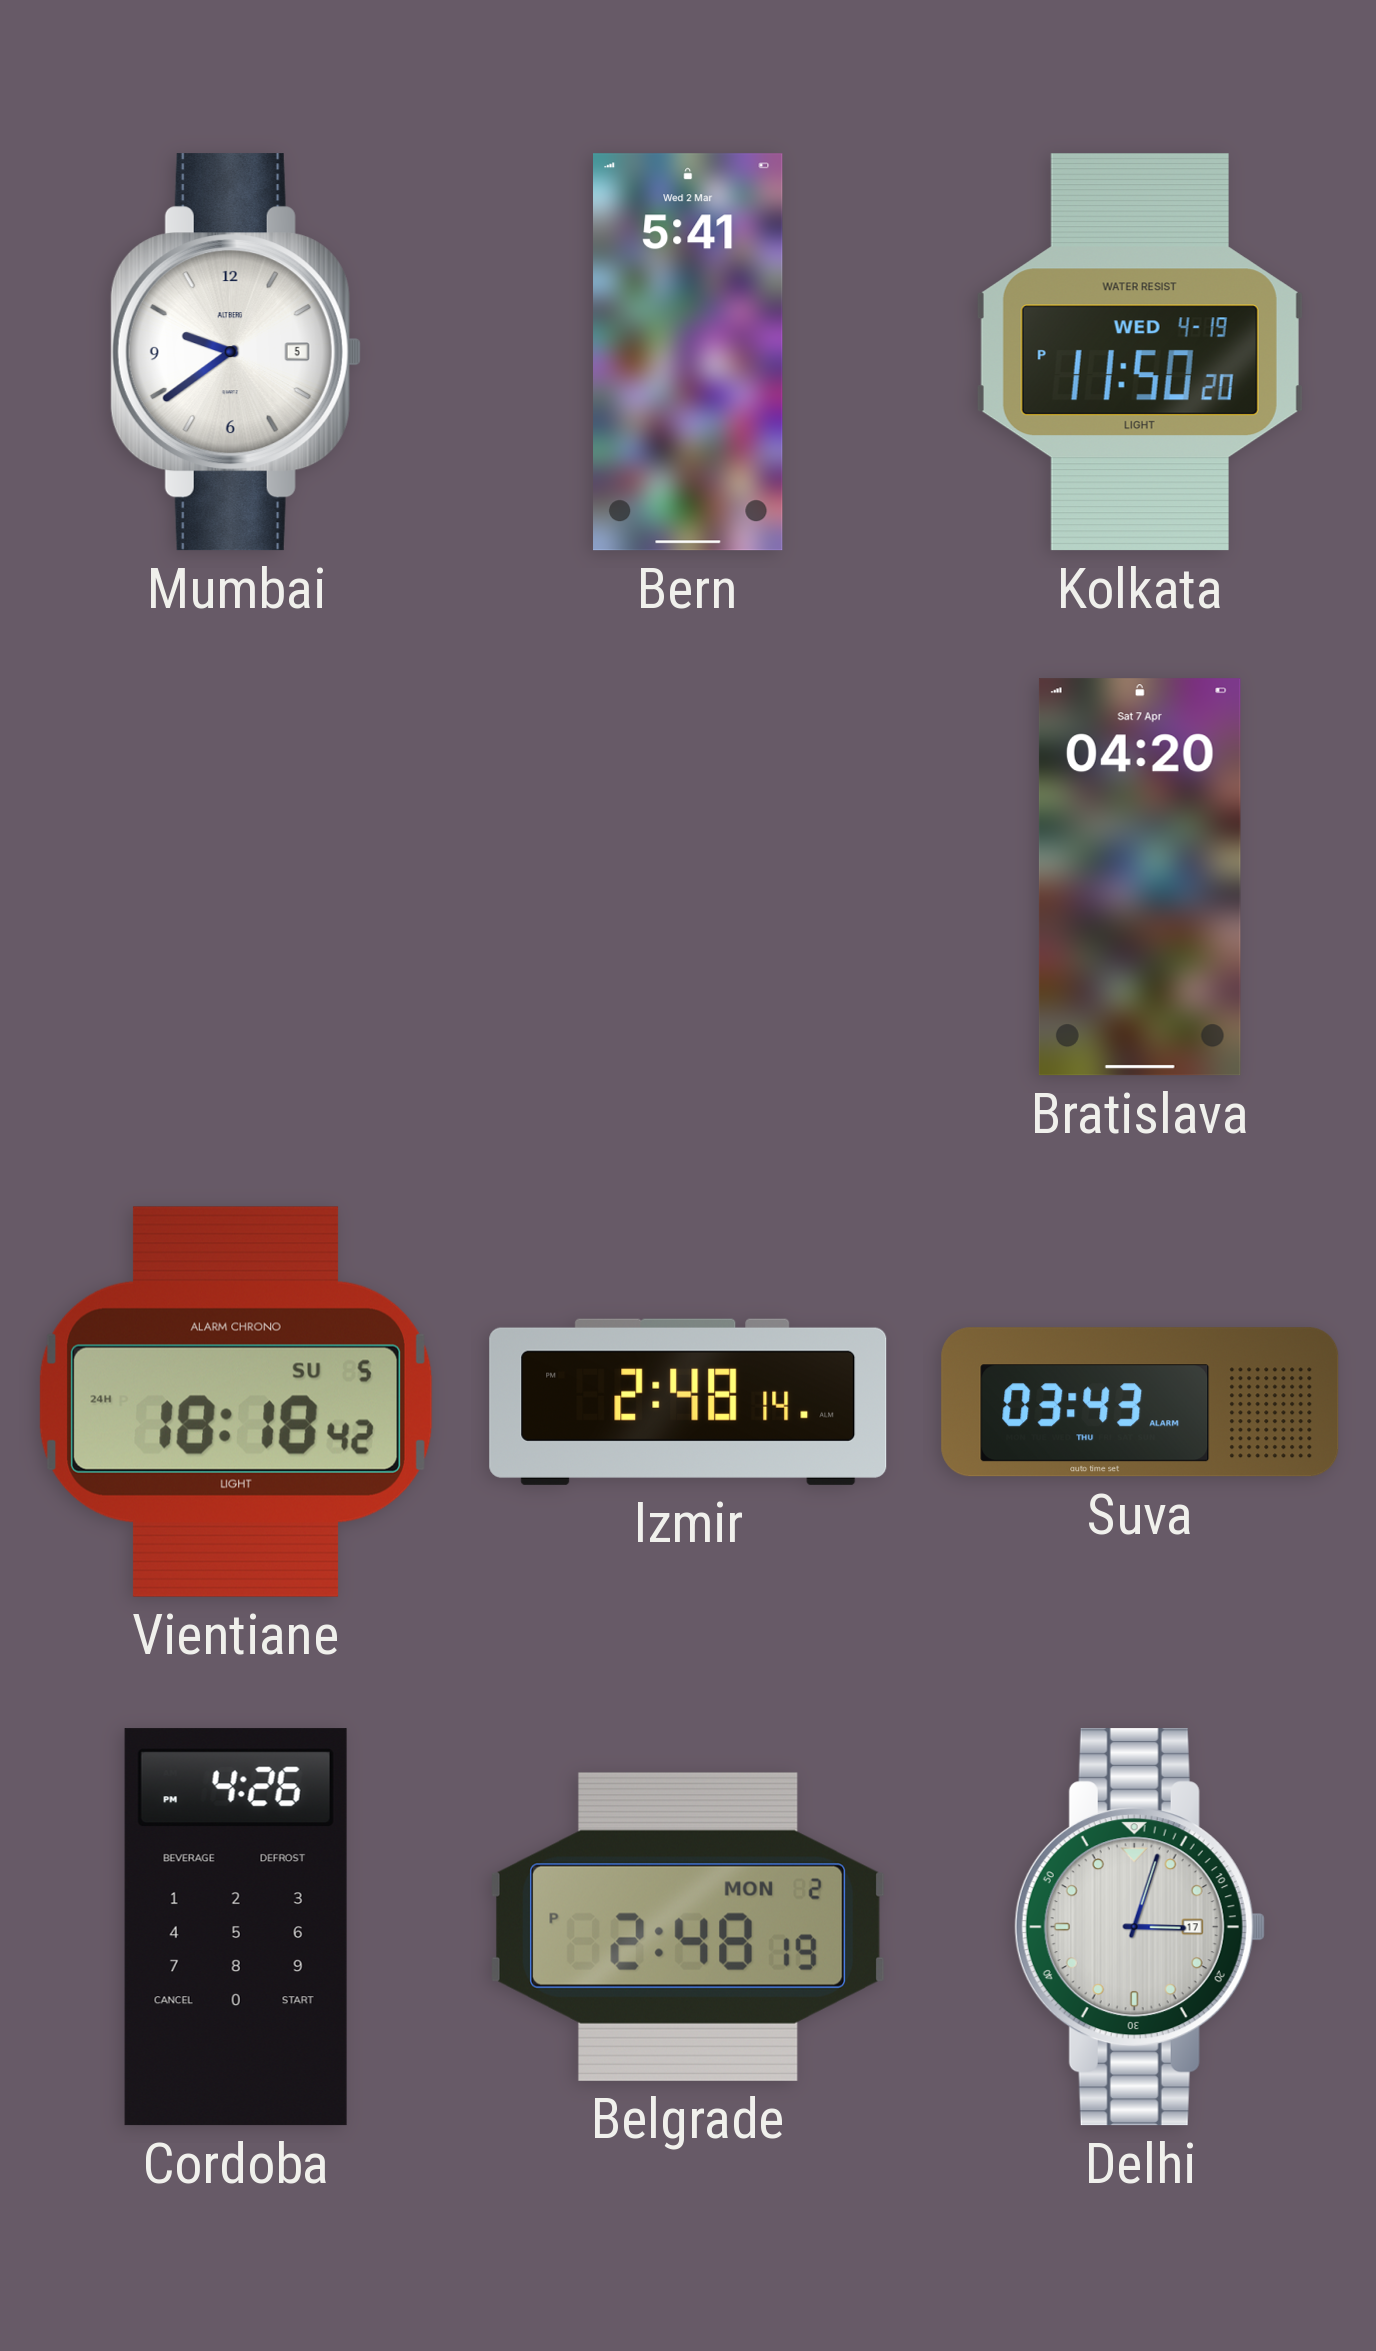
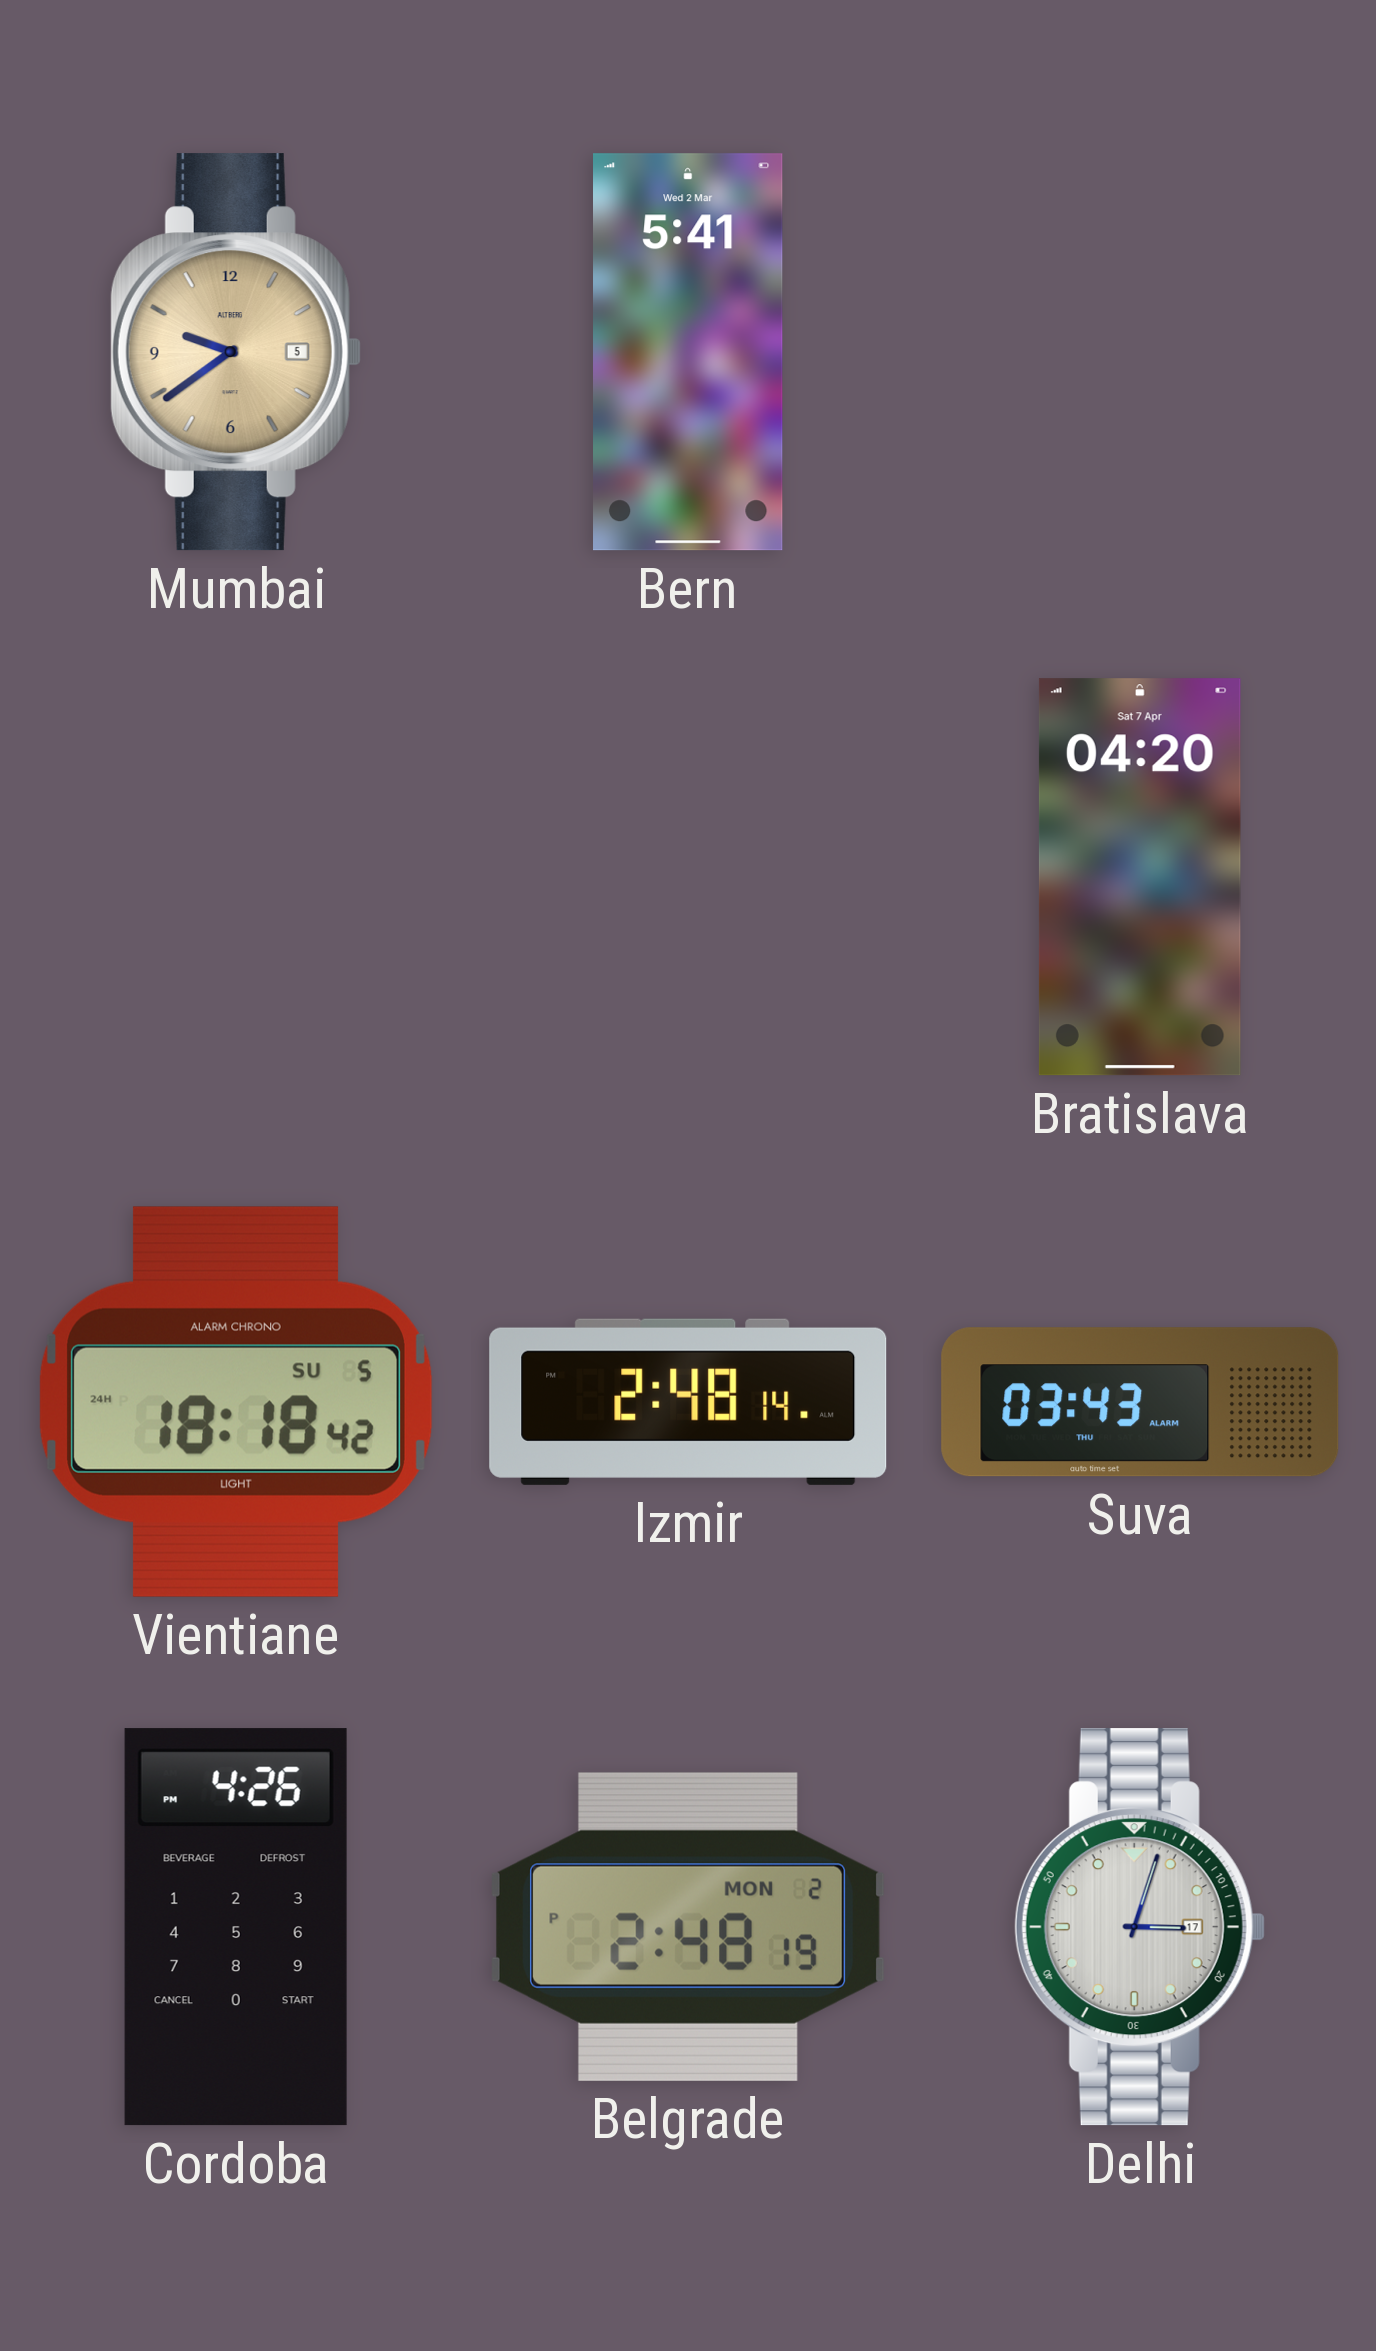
Mumbai dial: white -> champagne
Kolkata: 11:50 -> none
